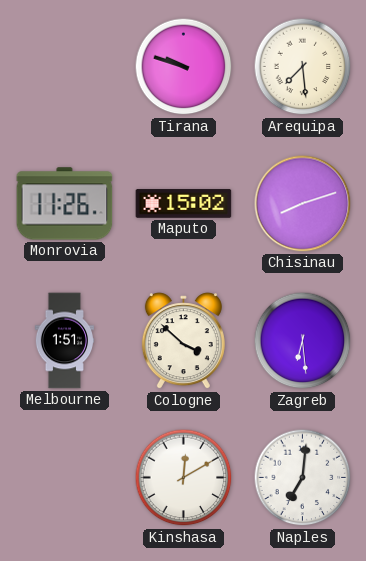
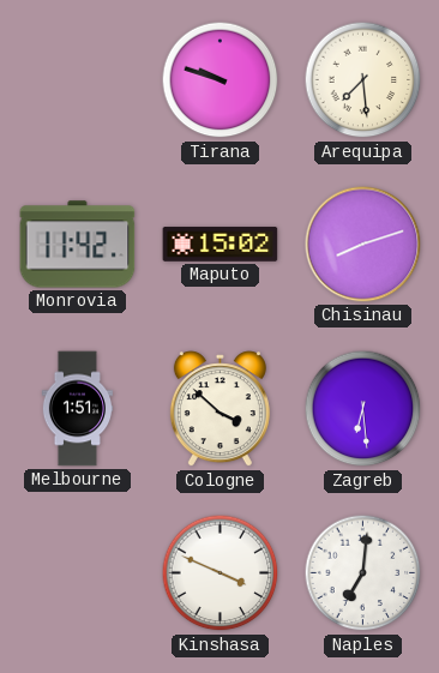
Monrovia: 11:26 -> 11:42
Kinshasa: 12:10 -> 3:49
